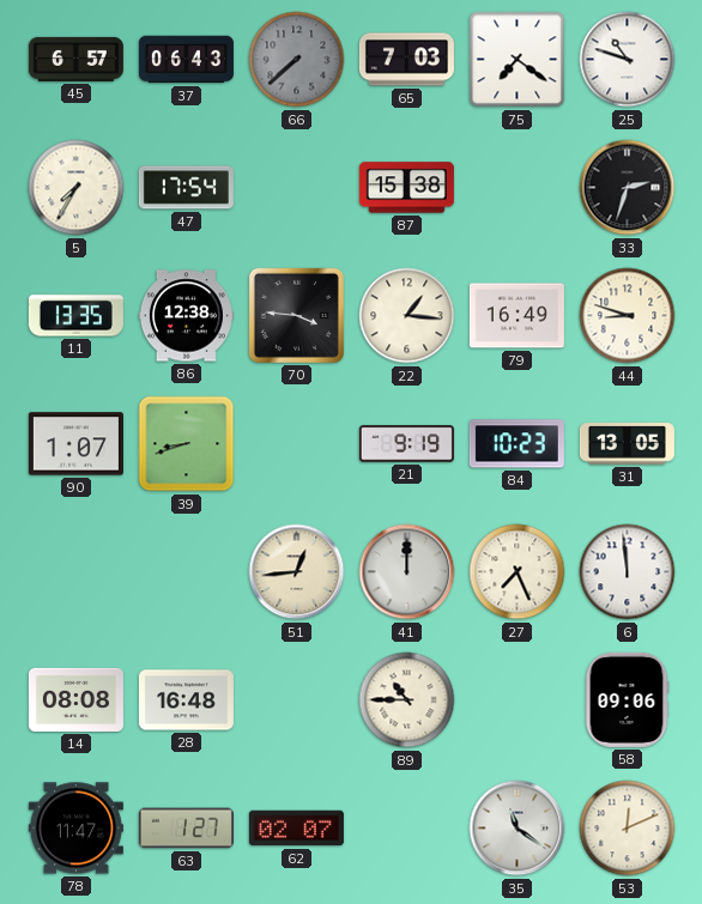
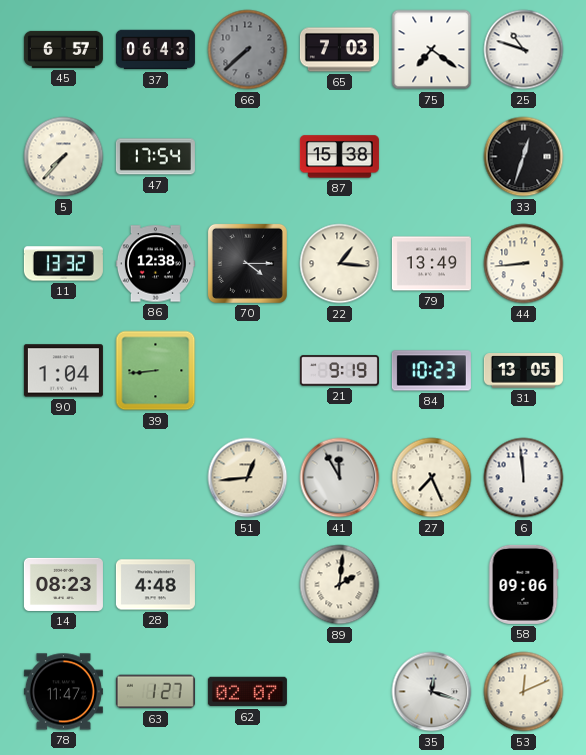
5: 7:35 -> 7:37
33: 2:33 -> 12:33
11: 13:35 -> 13:32
70: 3:46 -> 4:15
79: 16:49 -> 13:49
44: 8:48 -> 8:44
90: 1:07 -> 1:04
39: 8:42 -> 8:44
41: 12:00 -> 11:55
14: 08:08 -> 08:23
28: 16:48 -> 4:48
89: 10:45 -> 2:01
35: 11:21 -> 12:18
